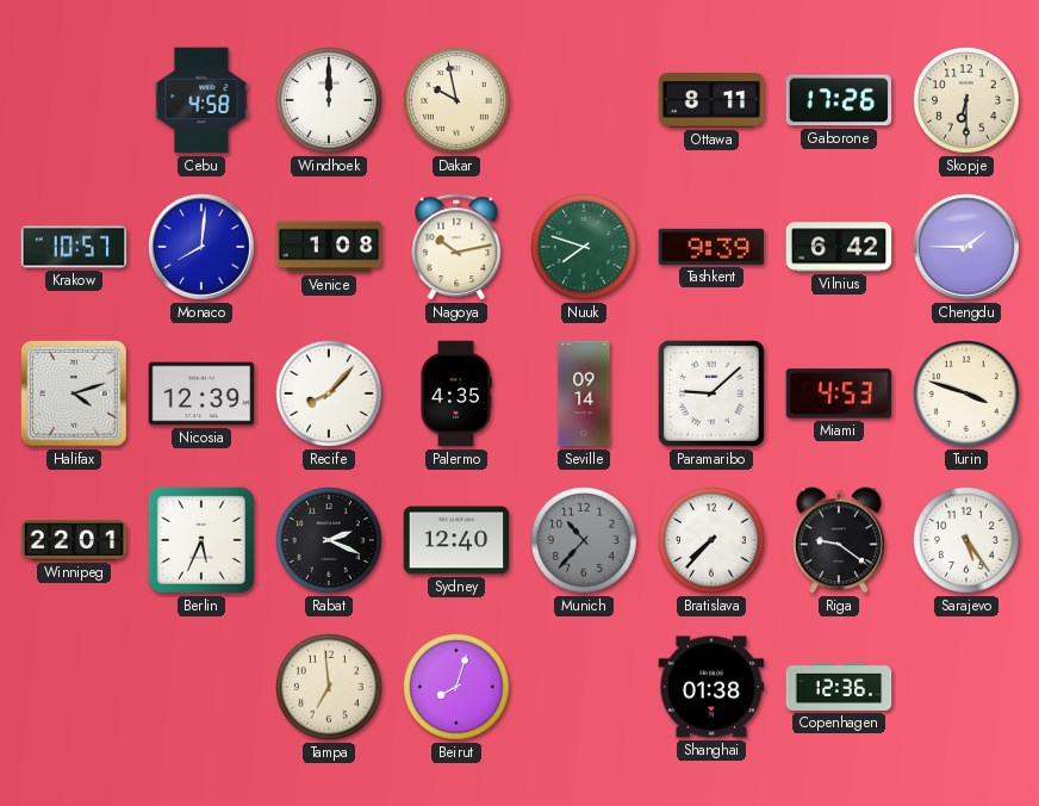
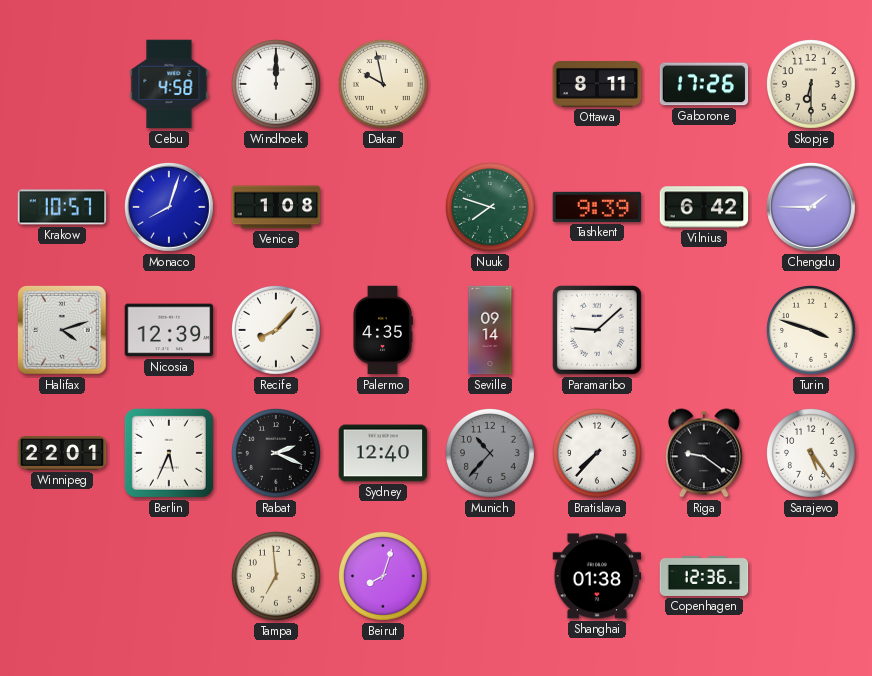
Monaco: 8:01 -> 8:03
Nagoya: 10:13 -> none
Miami: 4:53 -> none
